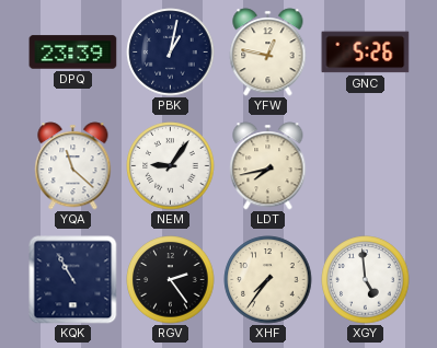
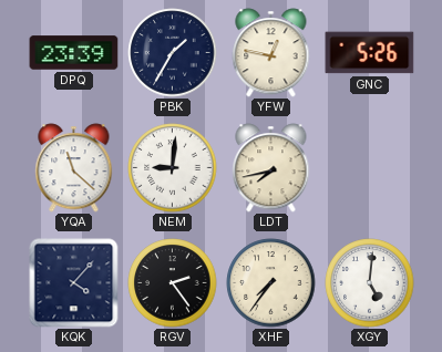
PBK: 1:02 -> 1:35
NEM: 9:06 -> 9:01
KQK: 10:55 -> 4:07
XGY: 4:59 -> 5:01
